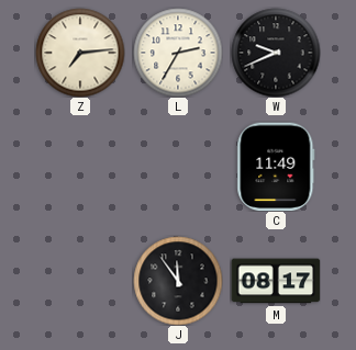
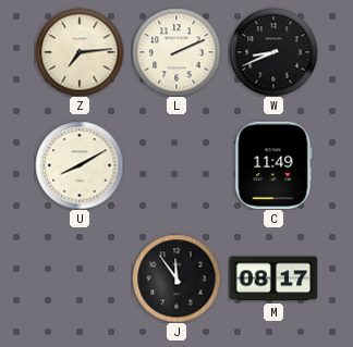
L: 2:35 -> 2:11
W: 9:41 -> 8:41
U: none -> 8:10
